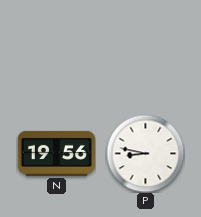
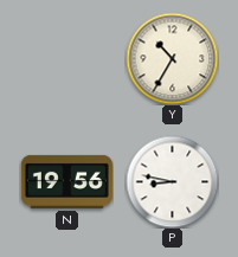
Y: none -> 10:35
